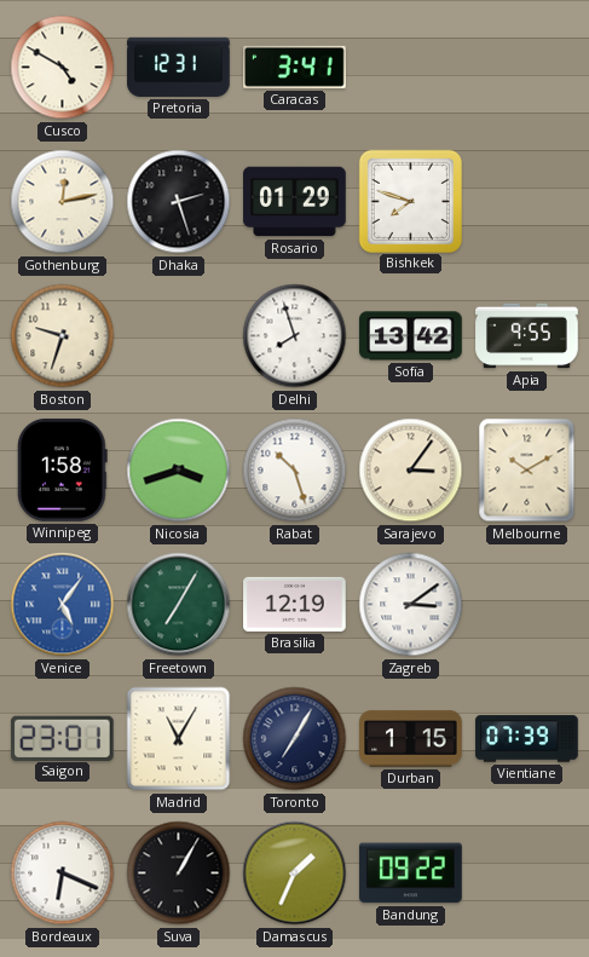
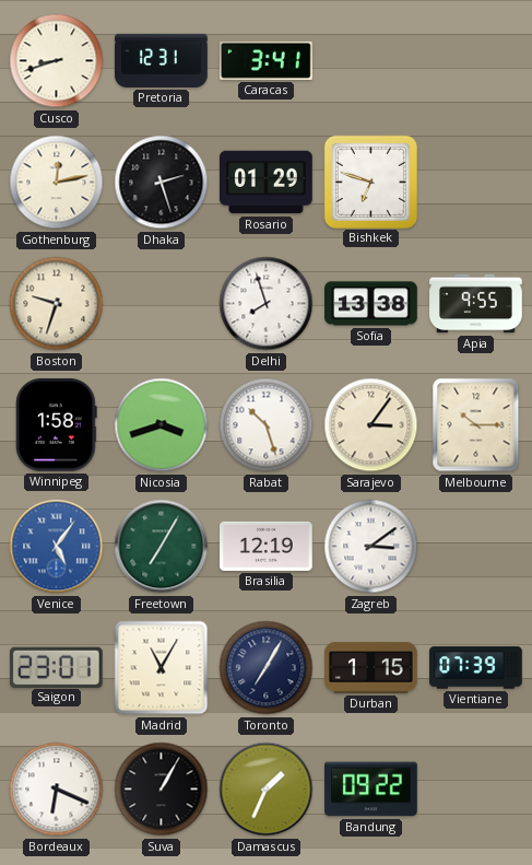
Cusco: 4:50 -> 8:42
Bishkek: 7:48 -> 6:48
Sofia: 13:42 -> 13:38
Melbourne: 10:10 -> 10:15
